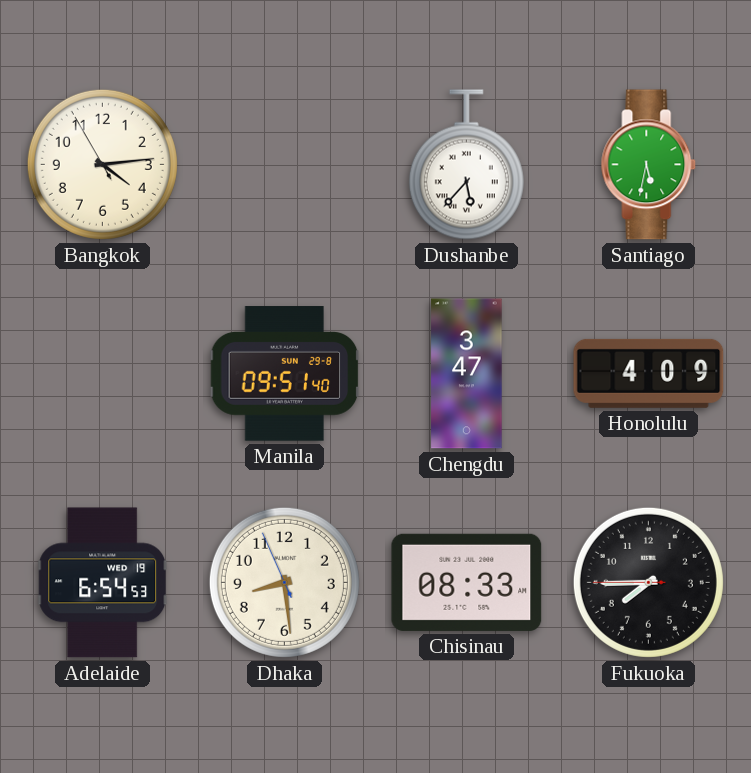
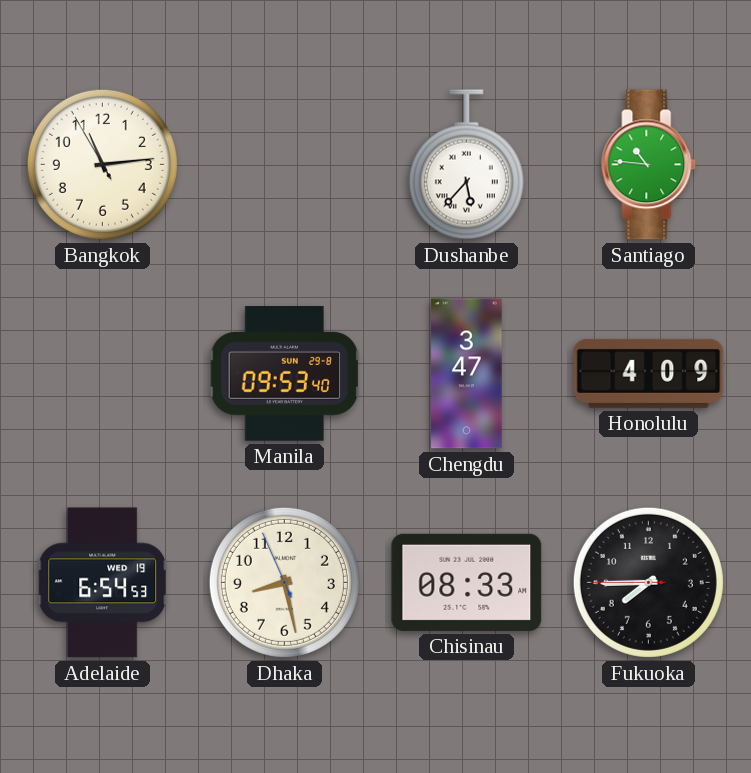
Bangkok: 4:13 -> 11:13
Santiago: 5:32 -> 10:46
Manila: 09:51 -> 09:53
Dhaka: 8:28 -> 8:27
